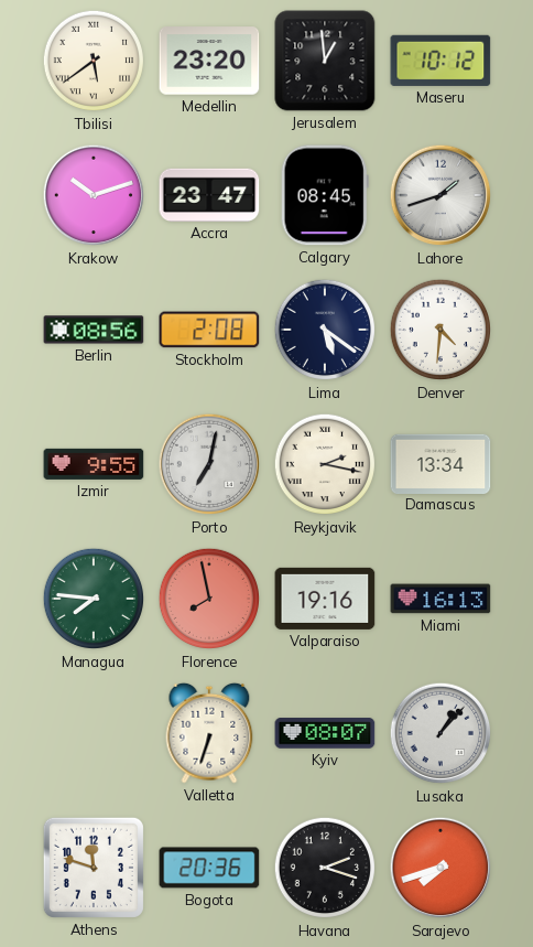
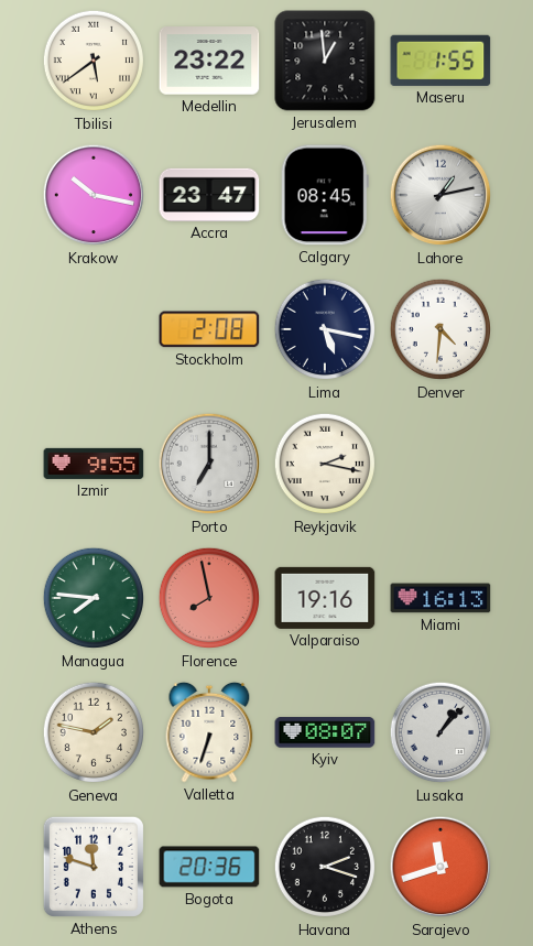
Medellin: 23:20 -> 23:22
Maseru: 10:12 -> 1:55
Krakow: 10:12 -> 10:17
Lahore: 1:42 -> 1:13
Berlin: 08:56 -> none
Lima: 5:21 -> 5:17
Porto: 7:02 -> 7:00
Damascus: 13:34 -> none
Geneva: none -> 1:47
Sarajevo: 7:42 -> 11:42
